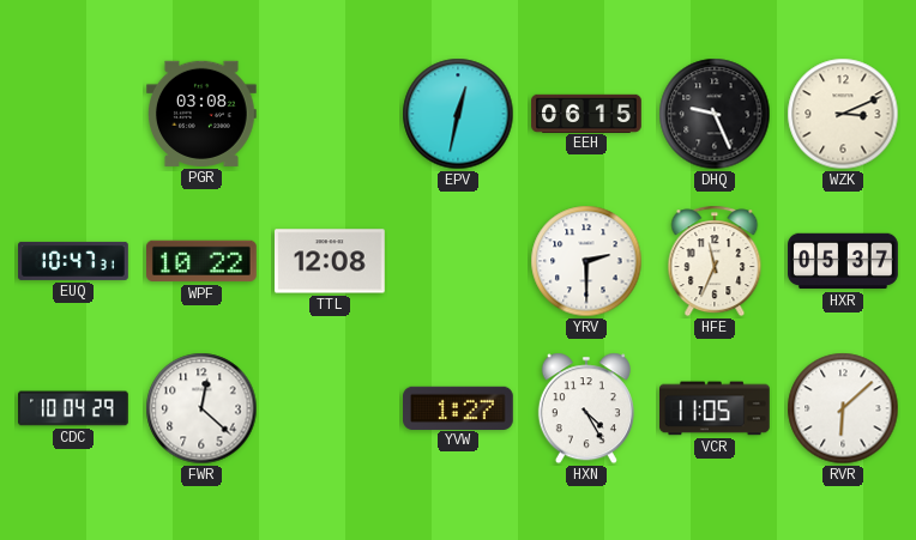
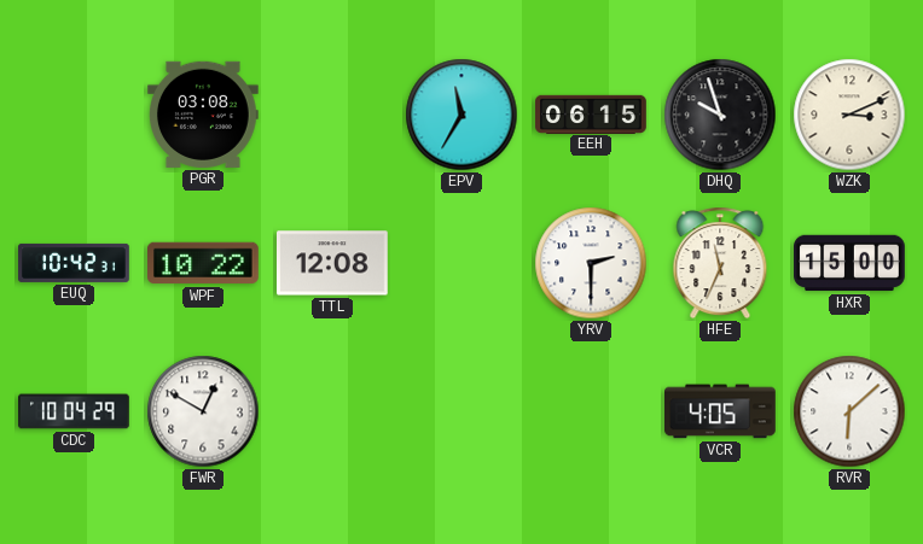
EPV: 12:32 -> 11:35
DHQ: 9:26 -> 9:57
EUQ: 10:47 -> 10:42
HXR: 05:37 -> 15:00
FWR: 12:22 -> 12:50
YVW: 1:27 -> none
HXN: 4:25 -> none
VCR: 11:05 -> 4:05
